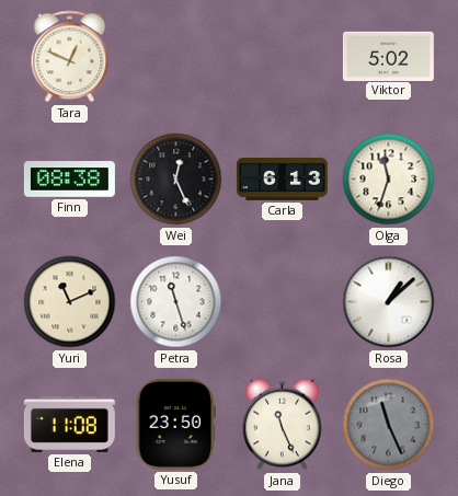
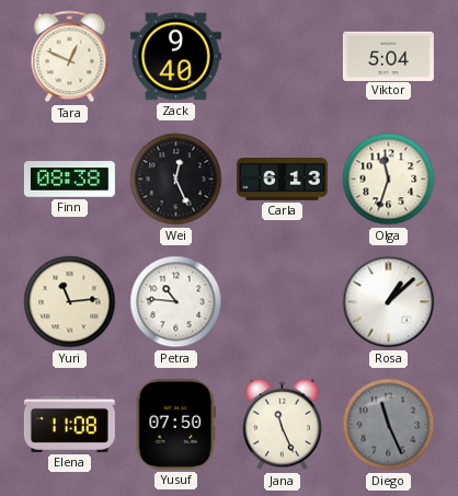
Zack: none -> 9:40
Viktor: 5:02 -> 5:04
Yuri: 11:11 -> 11:14
Petra: 11:27 -> 10:46
Yusuf: 23:50 -> 07:50
